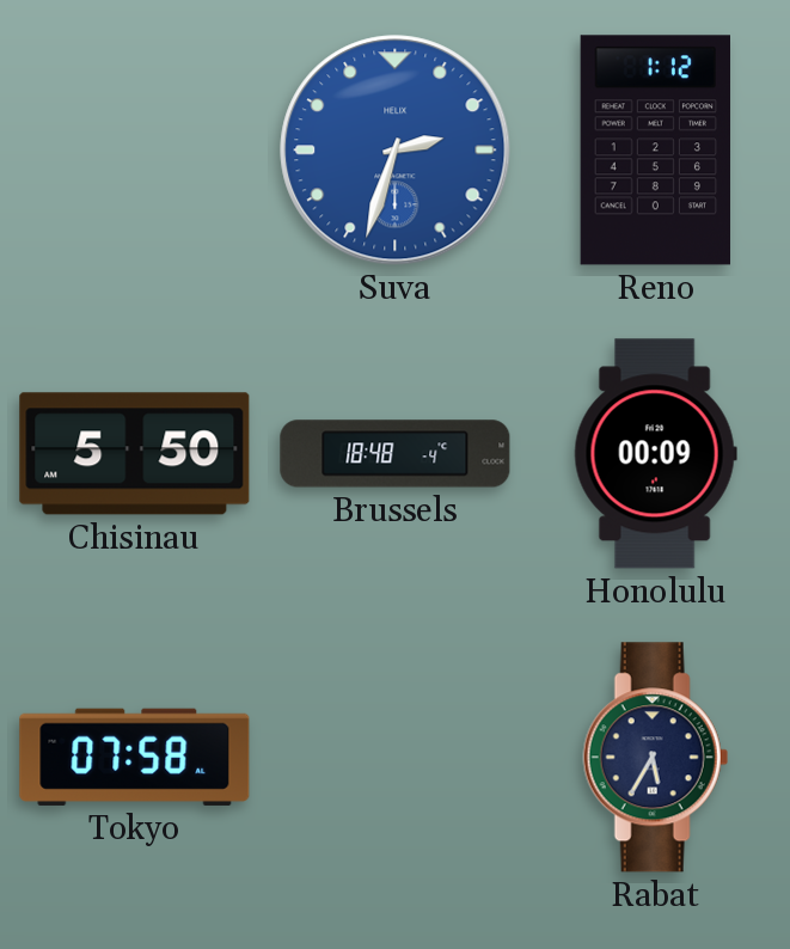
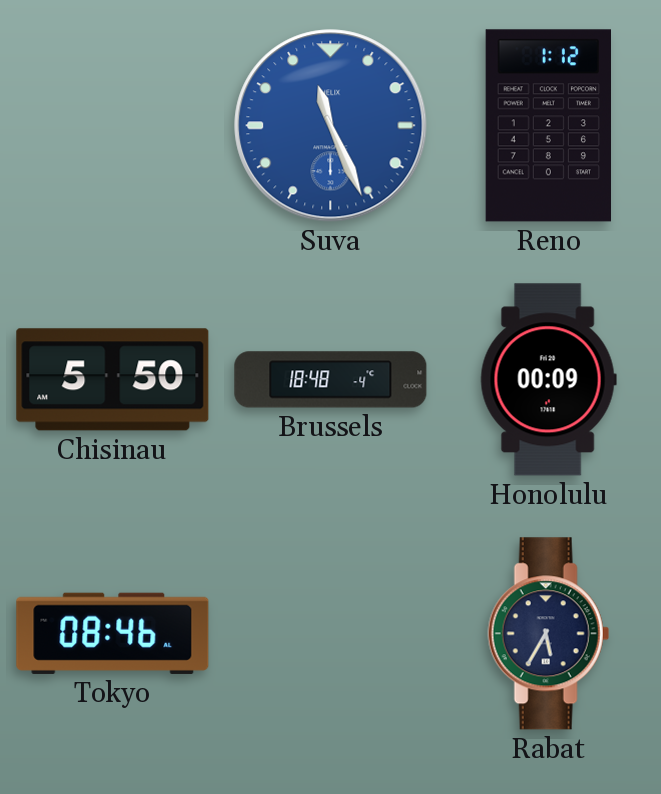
Suva: 2:33 -> 11:26
Tokyo: 07:58 -> 08:46
